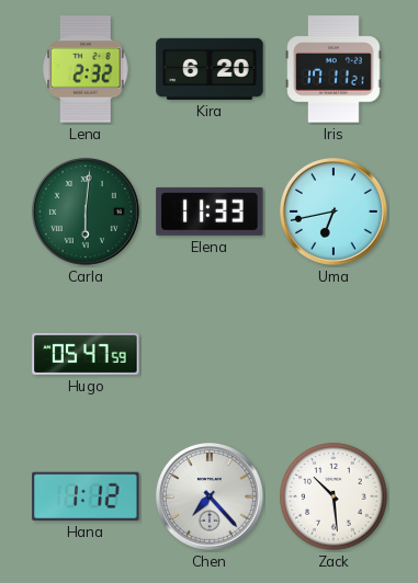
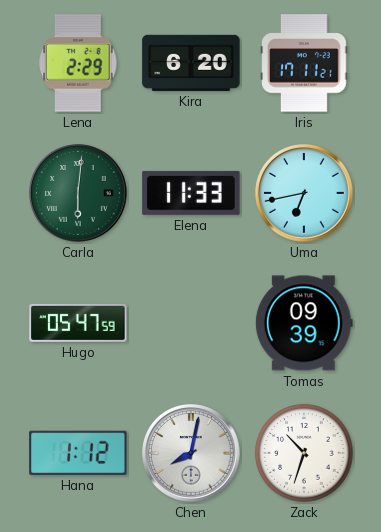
Lena: 2:32 -> 2:29
Tomas: none -> 09:39
Chen: 7:23 -> 8:02
Zack: 10:29 -> 10:33
